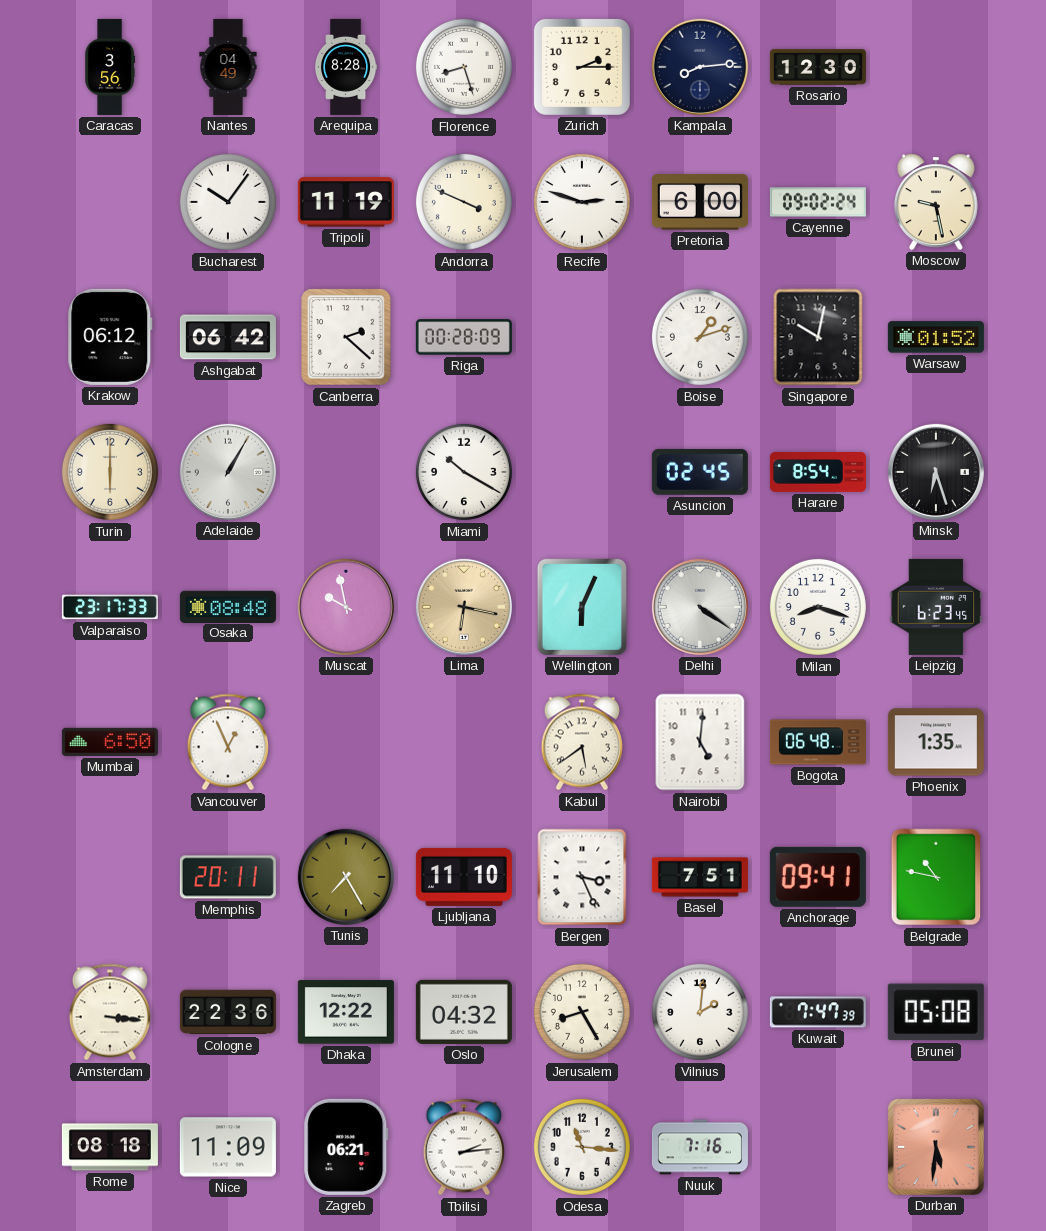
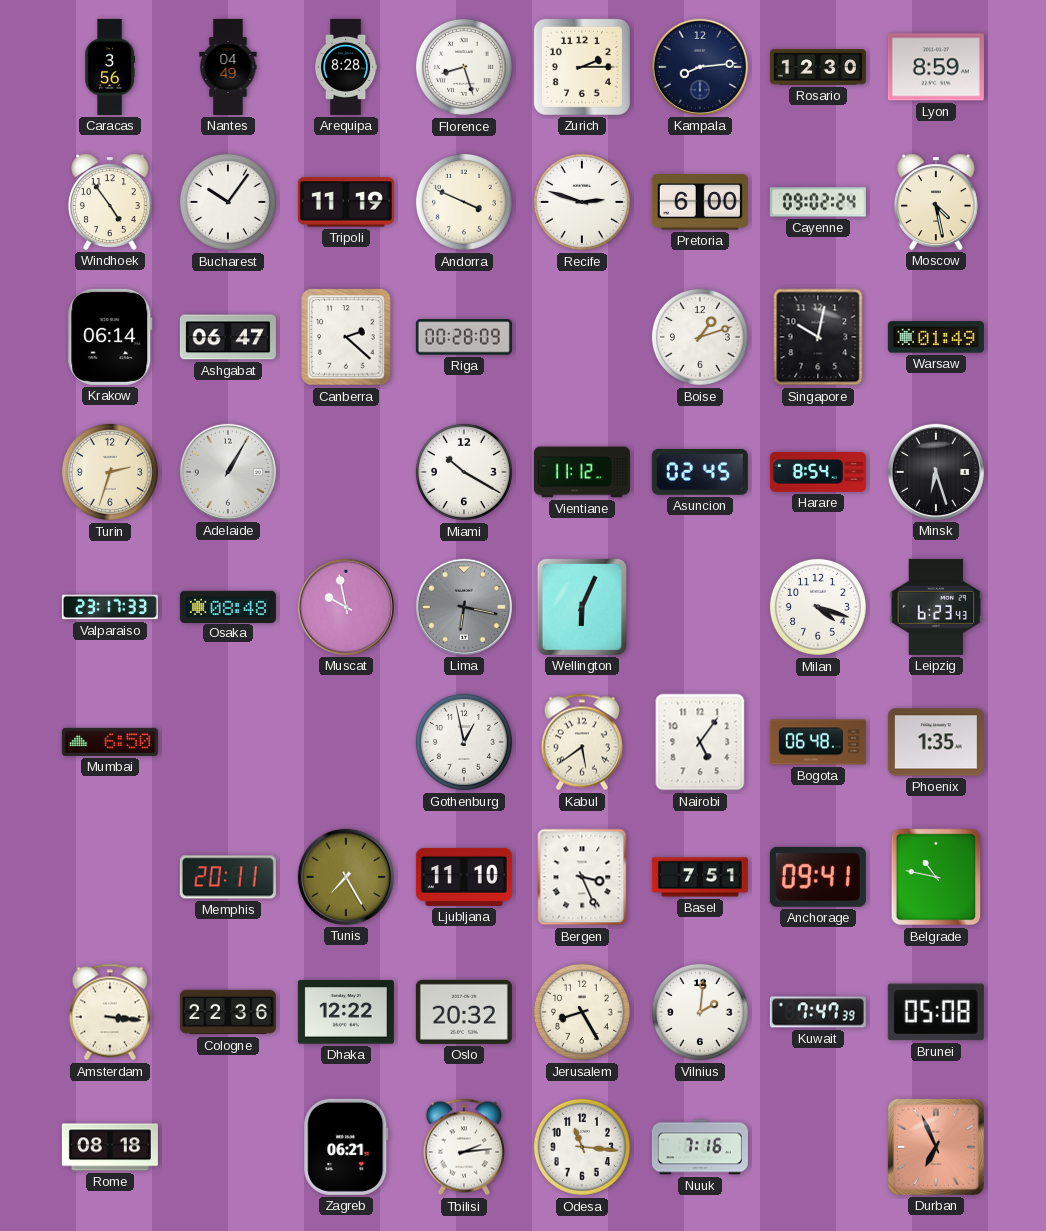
Lyon: none -> 8:59
Windhoek: none -> 4:54
Moscow: 9:28 -> 4:28
Krakow: 06:12 -> 06:14
Ashgabat: 06:42 -> 06:47
Warsaw: 01:52 -> 01:49
Turin: 6:00 -> 2:33
Vientiane: none -> 11:12
Lima dial: champagne -> grey
Delhi: 4:21 -> none
Milan: 8:18 -> 4:18
Leipzig: 6:23:45 -> 6:23:43
Vancouver: 12:56 -> none
Gothenburg: none -> 12:58
Nairobi: 5:01 -> 5:06
Oslo: 04:32 -> 20:32
Nice: 11:09 -> none
Durban: 5:31 -> 6:56
